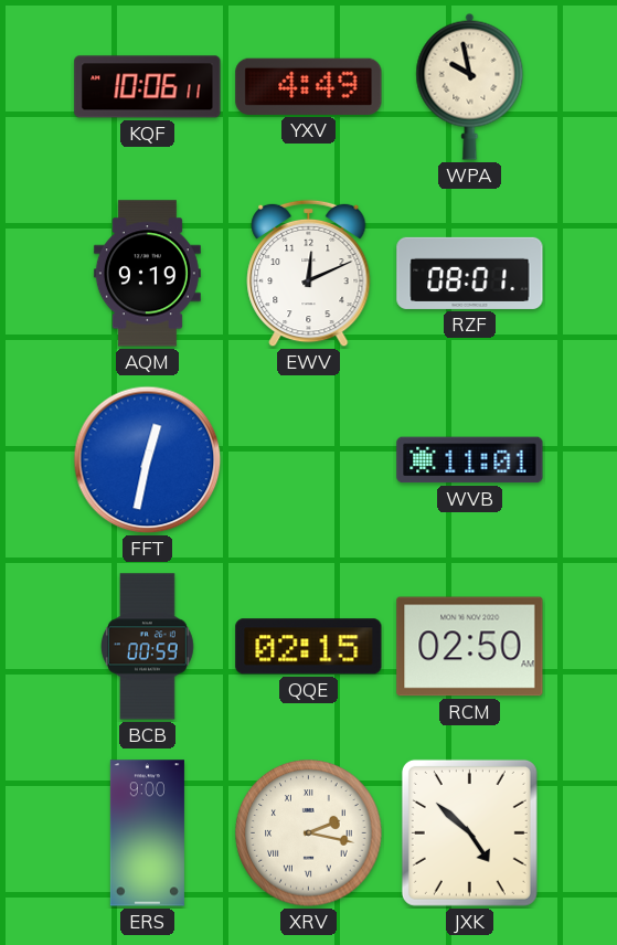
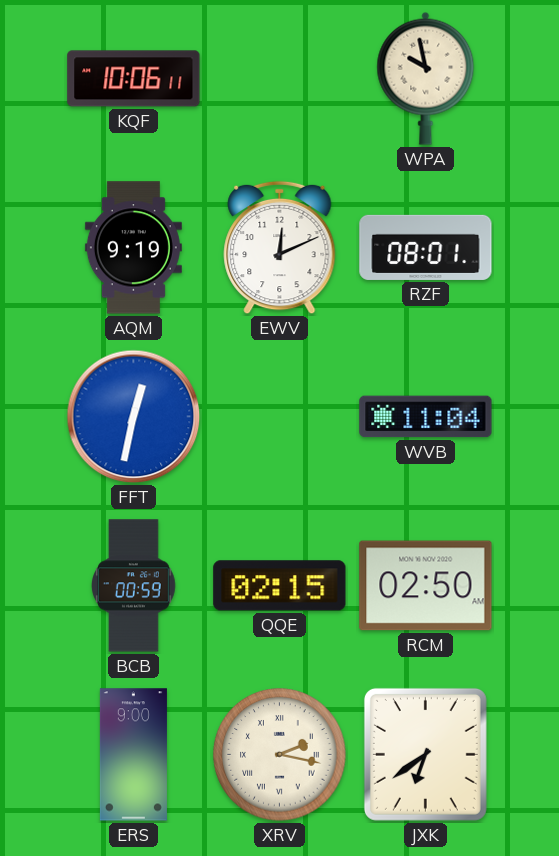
YXV: 4:49 -> none
WVB: 11:01 -> 11:04
JXK: 4:52 -> 6:39
